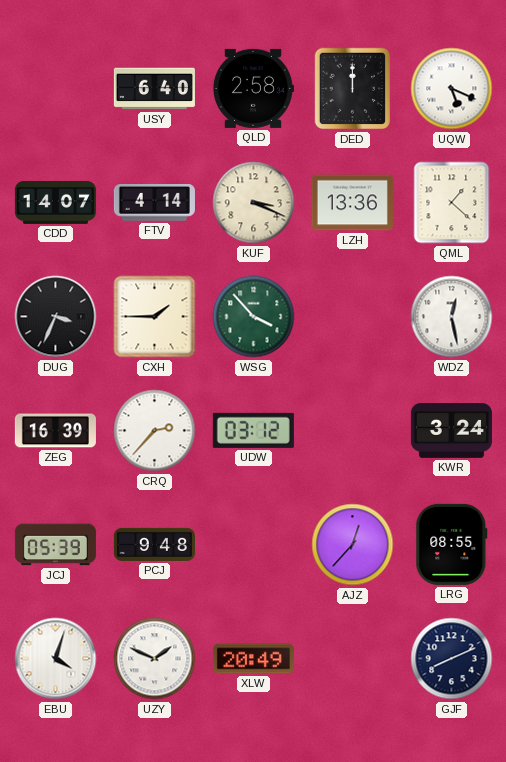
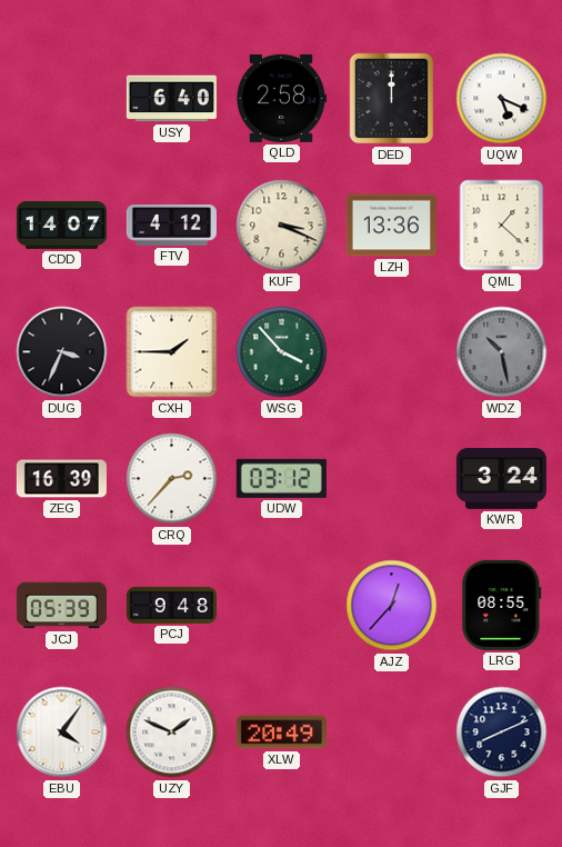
FTV: 4:14 -> 4:12
WDZ: 12:28 -> 10:28
WDZ dial: white -> grey
EBU: 4:03 -> 4:06
